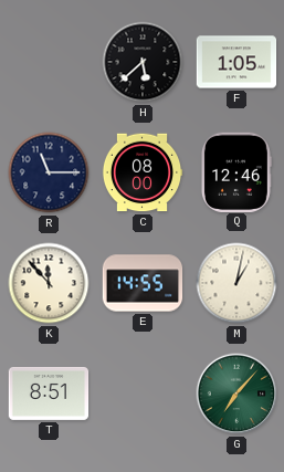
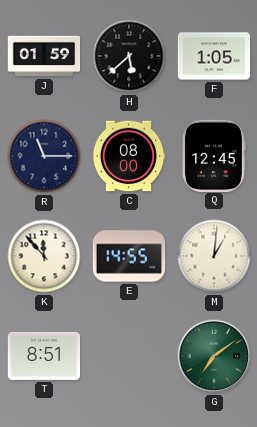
J: none -> 01:59
Q: 12:46 -> 12:45
M: 1:02 -> 1:01
G: 7:07 -> 7:09
